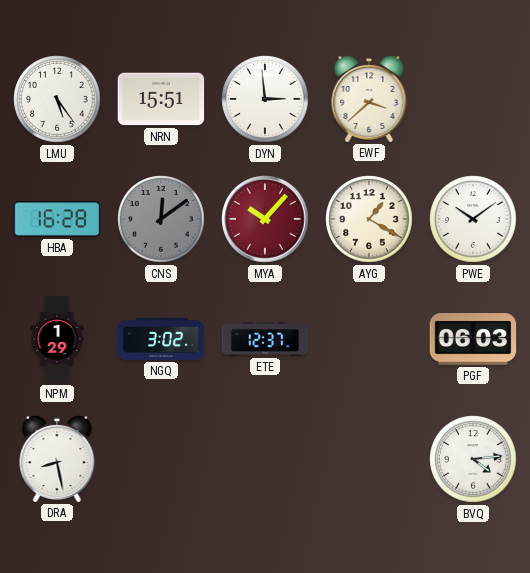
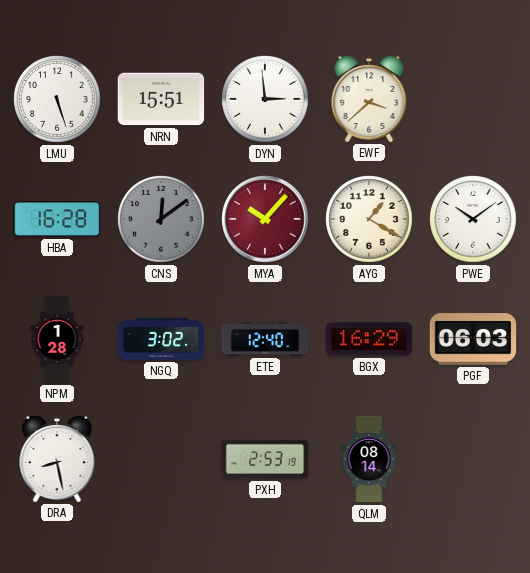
LMU: 5:24 -> 5:27
NPM: 1:29 -> 1:28
ETE: 12:37 -> 12:40
BGX: none -> 16:29
PXH: none -> 2:53
QLM: none -> 08:14
BVQ: 4:14 -> none
